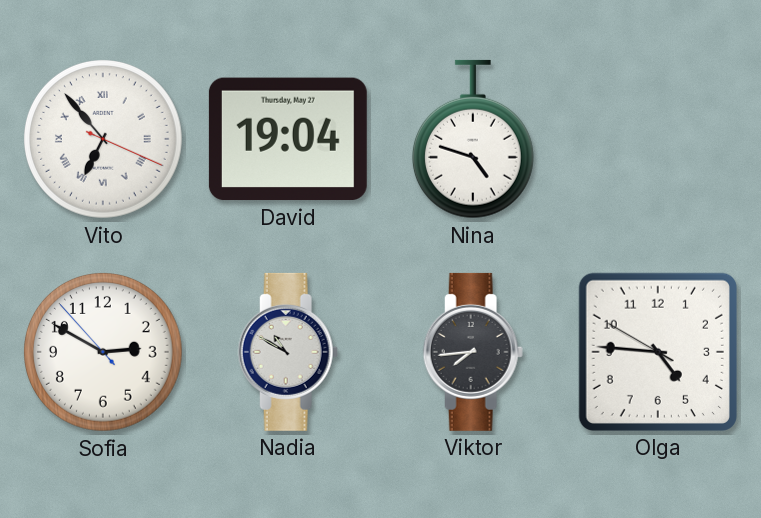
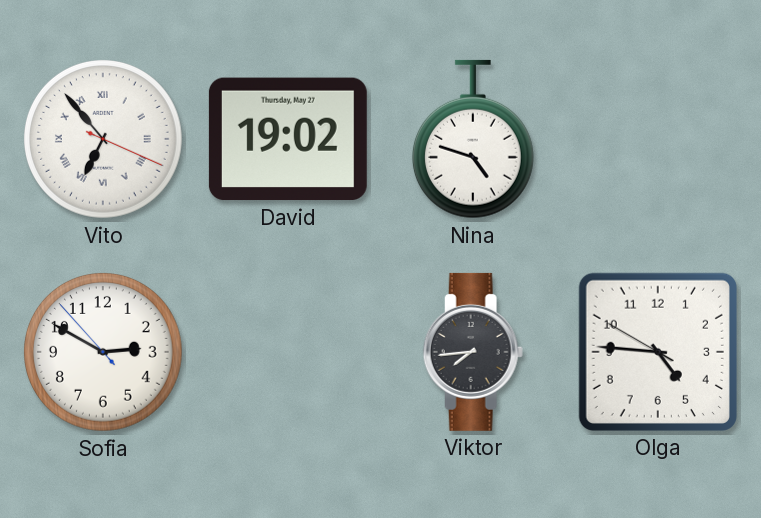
David: 19:04 -> 19:02
Nadia: 10:50 -> none
